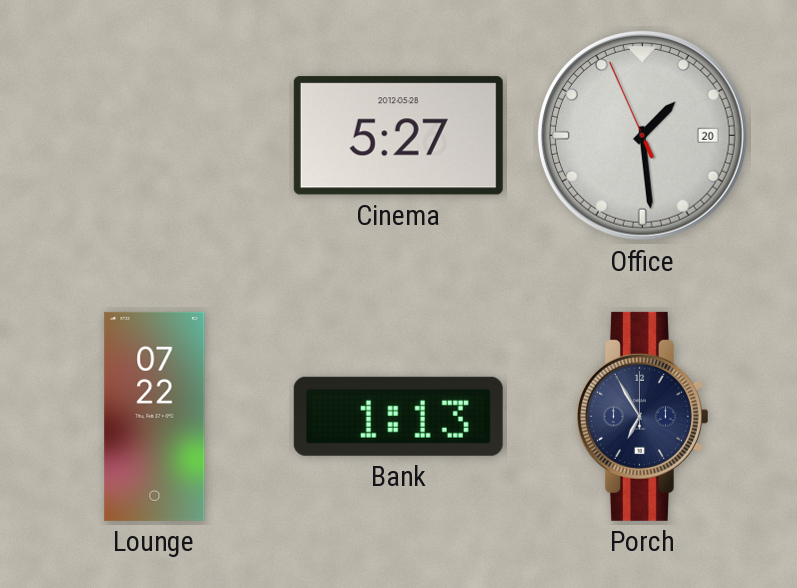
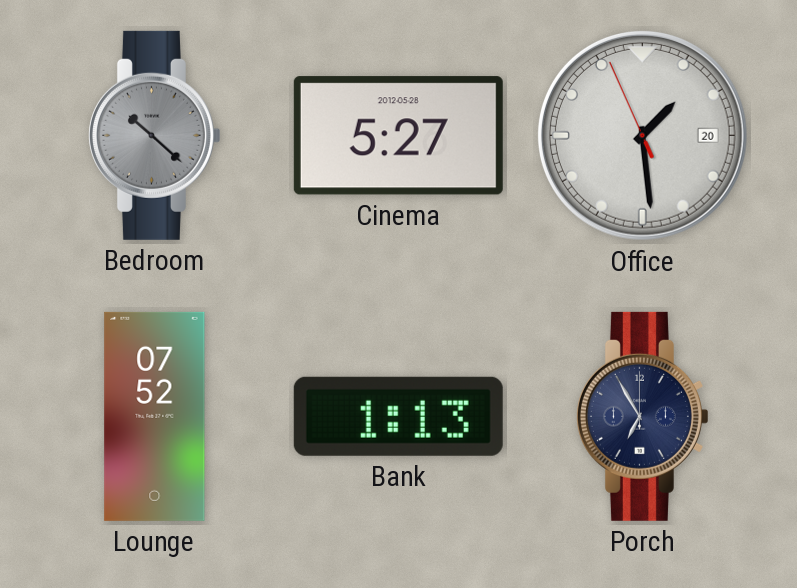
Bedroom: none -> 10:22
Lounge: 07:22 -> 07:52
